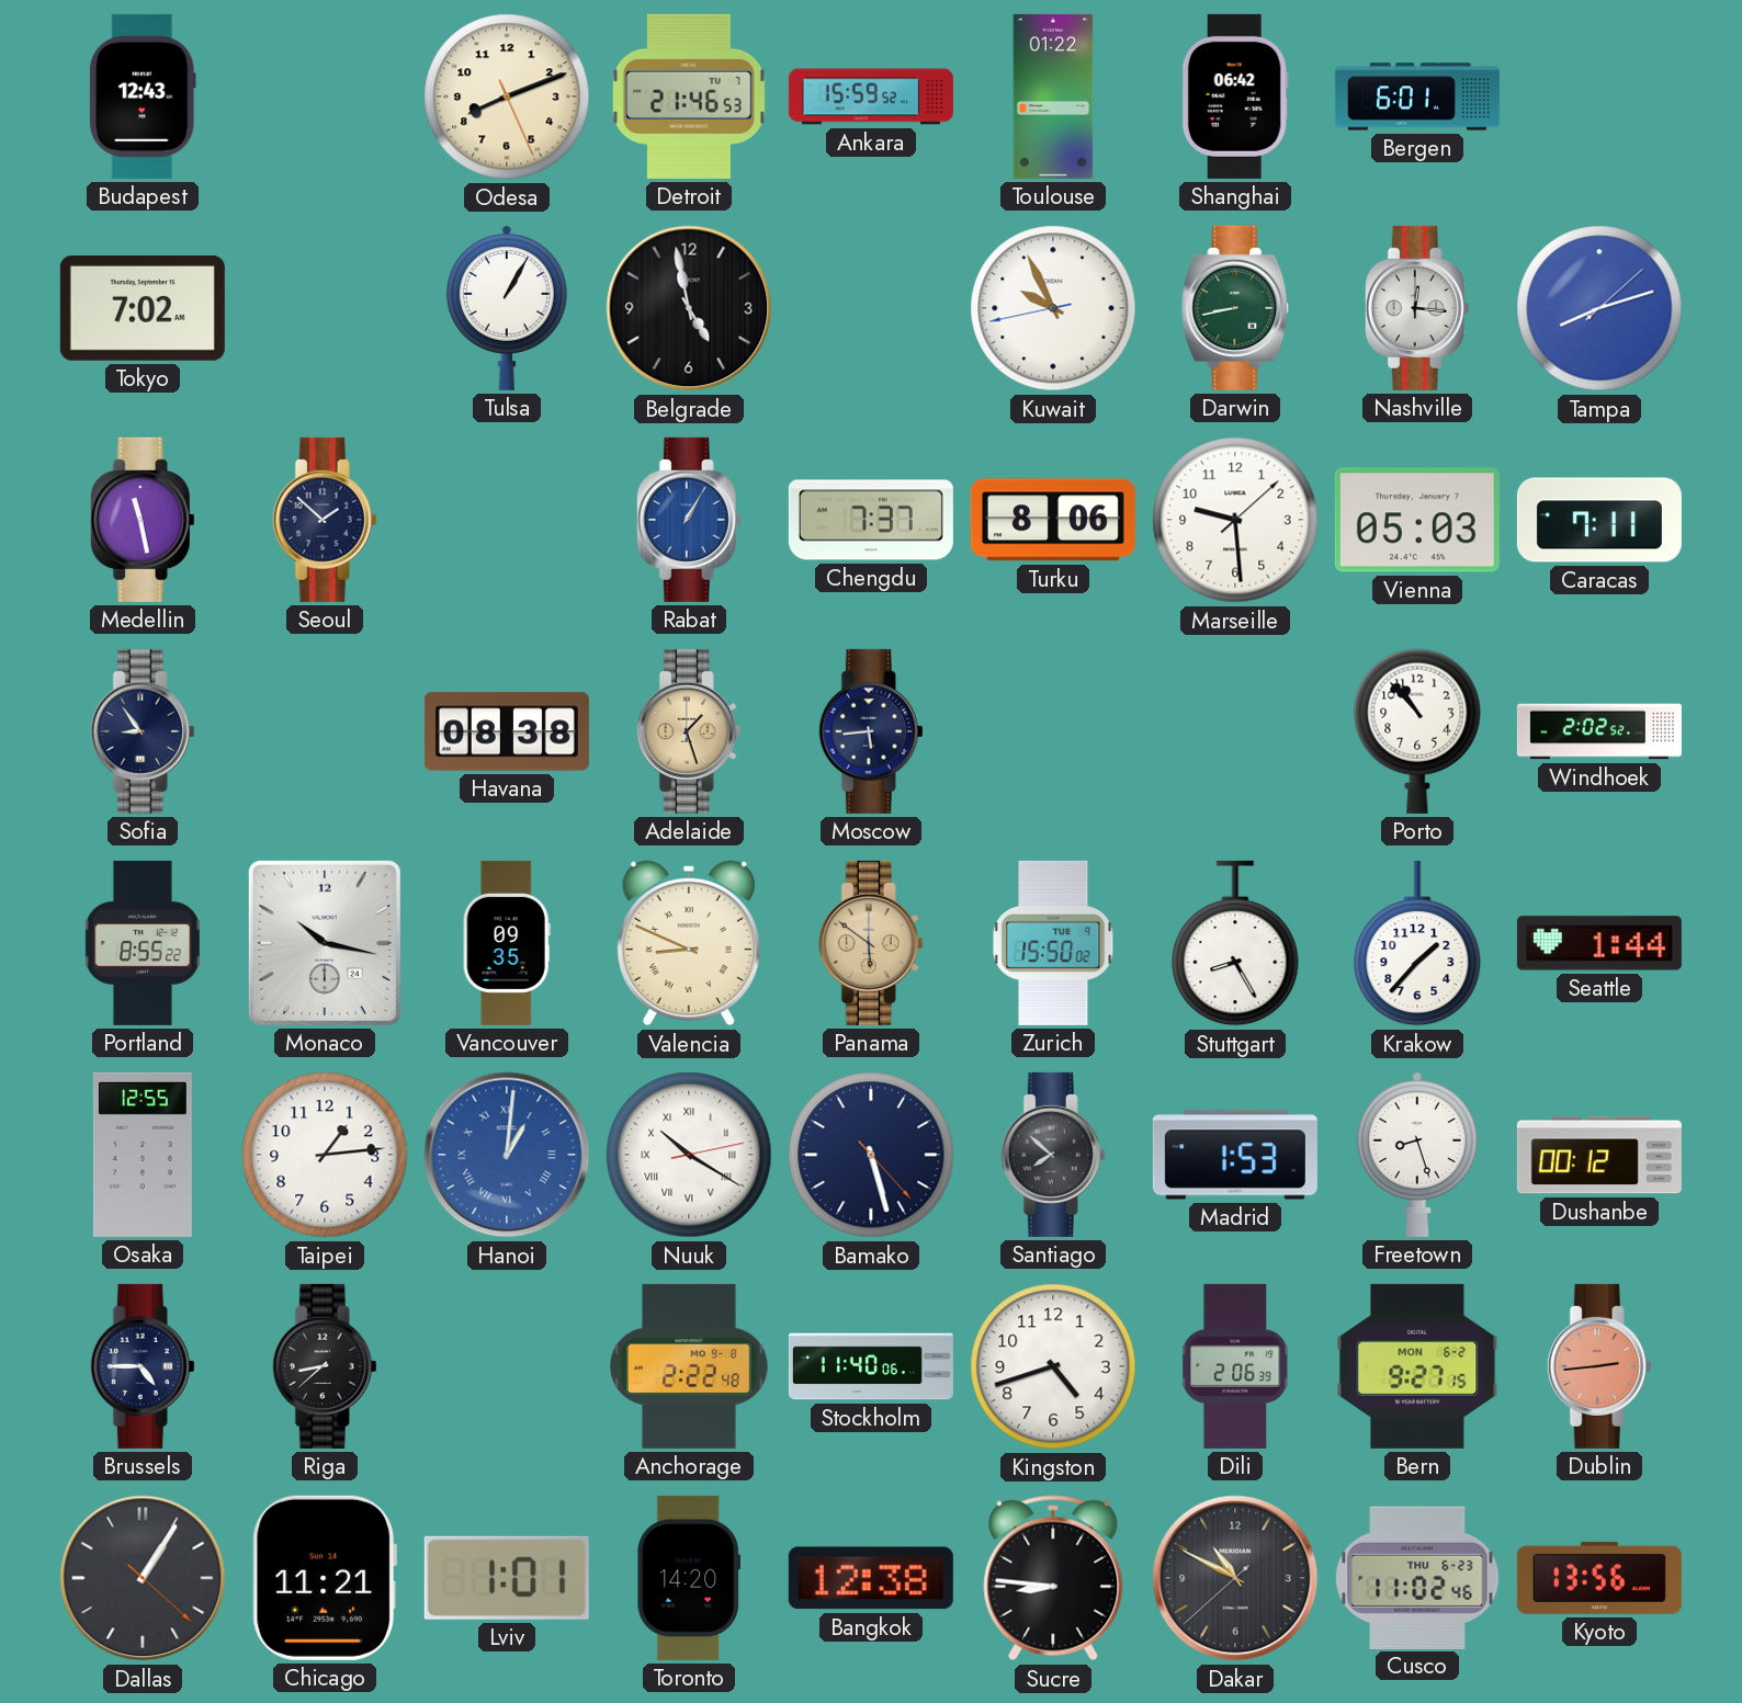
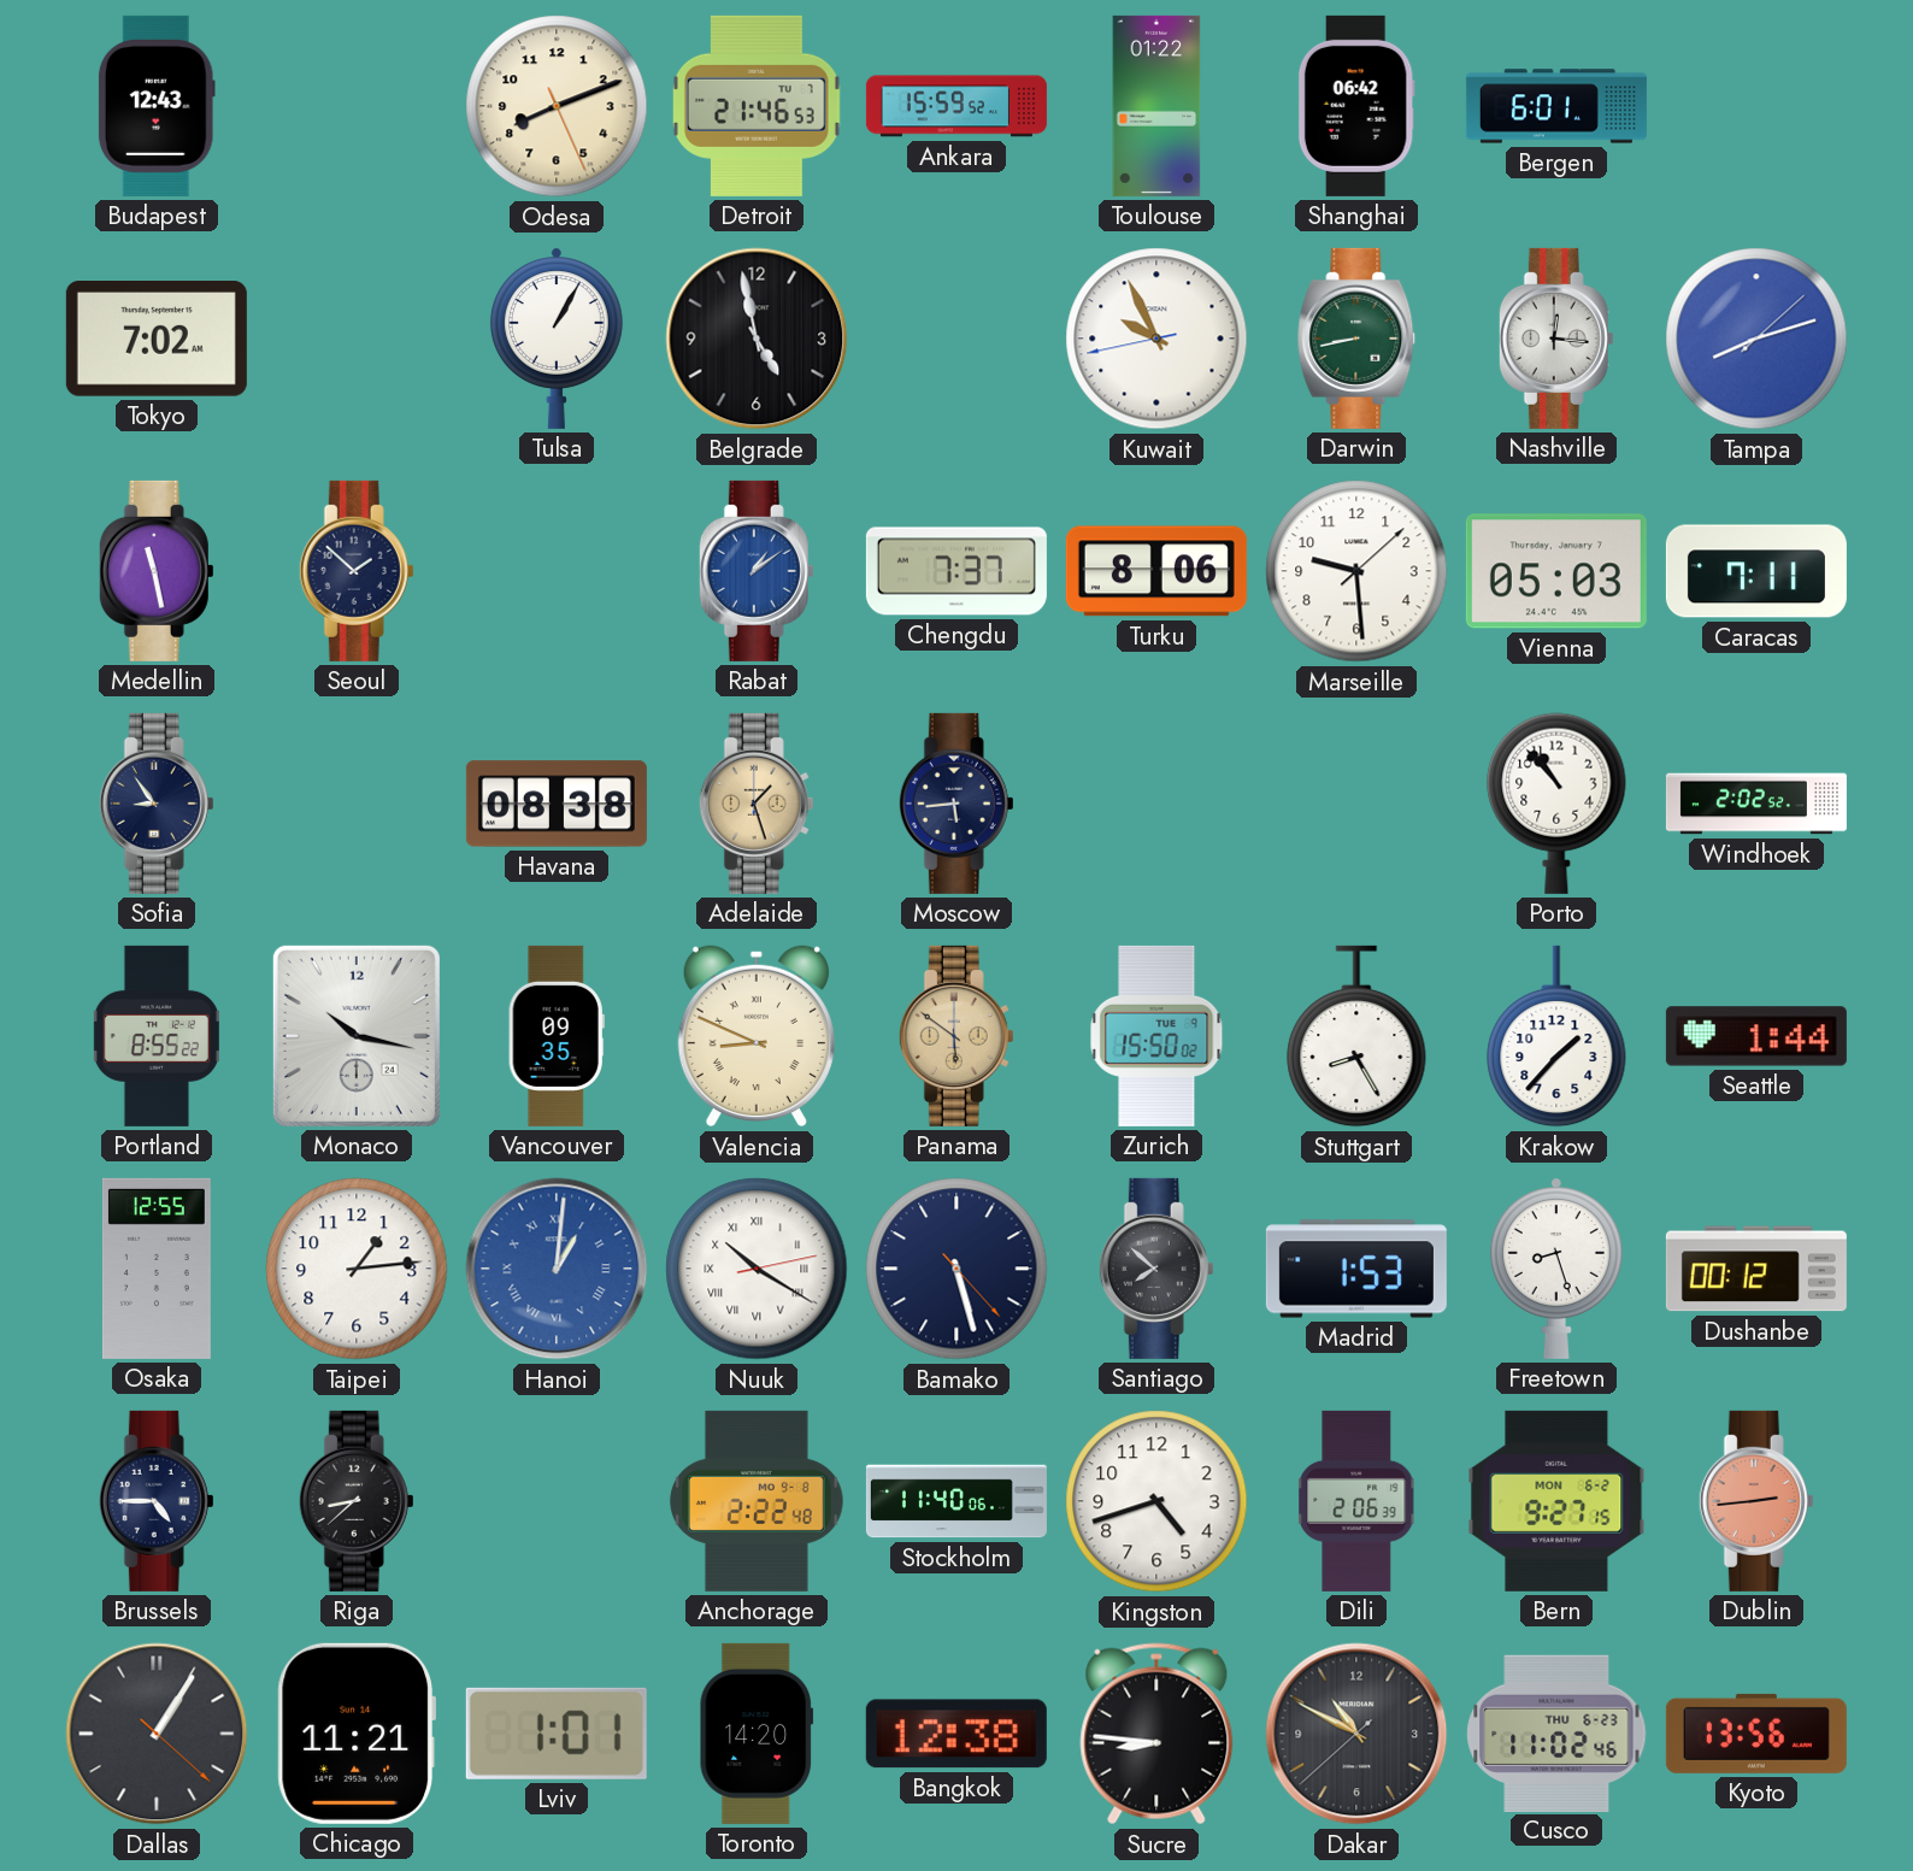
Rabat: 1:05 -> 1:09
